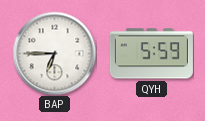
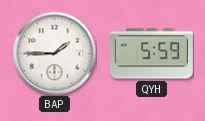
BAP: 6:45 -> 1:45
